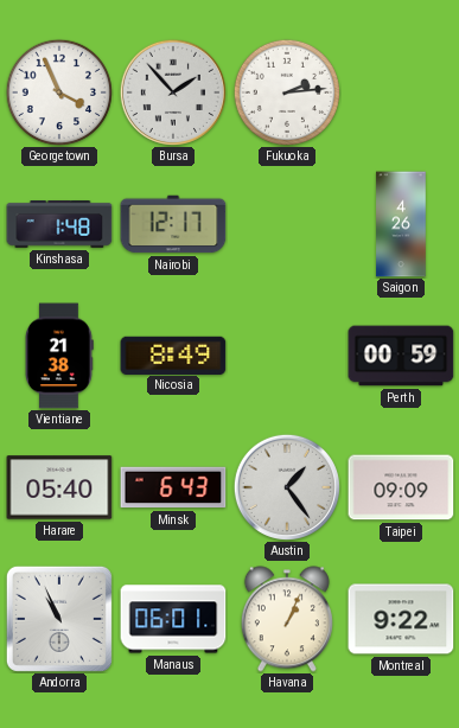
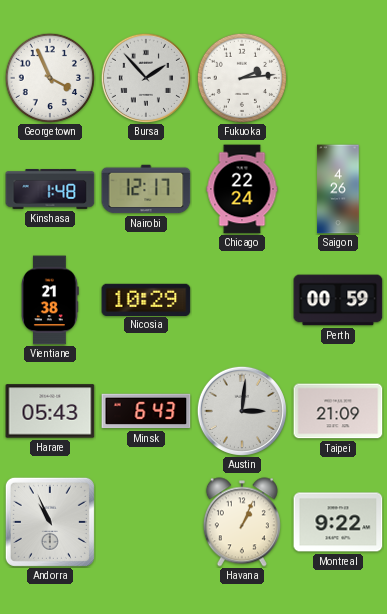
Chicago: none -> 22:24
Nicosia: 8:49 -> 10:29
Harare: 05:40 -> 05:43
Austin: 1:24 -> 3:01
Taipei: 09:09 -> 21:09
Manaus: 06:01 -> none
